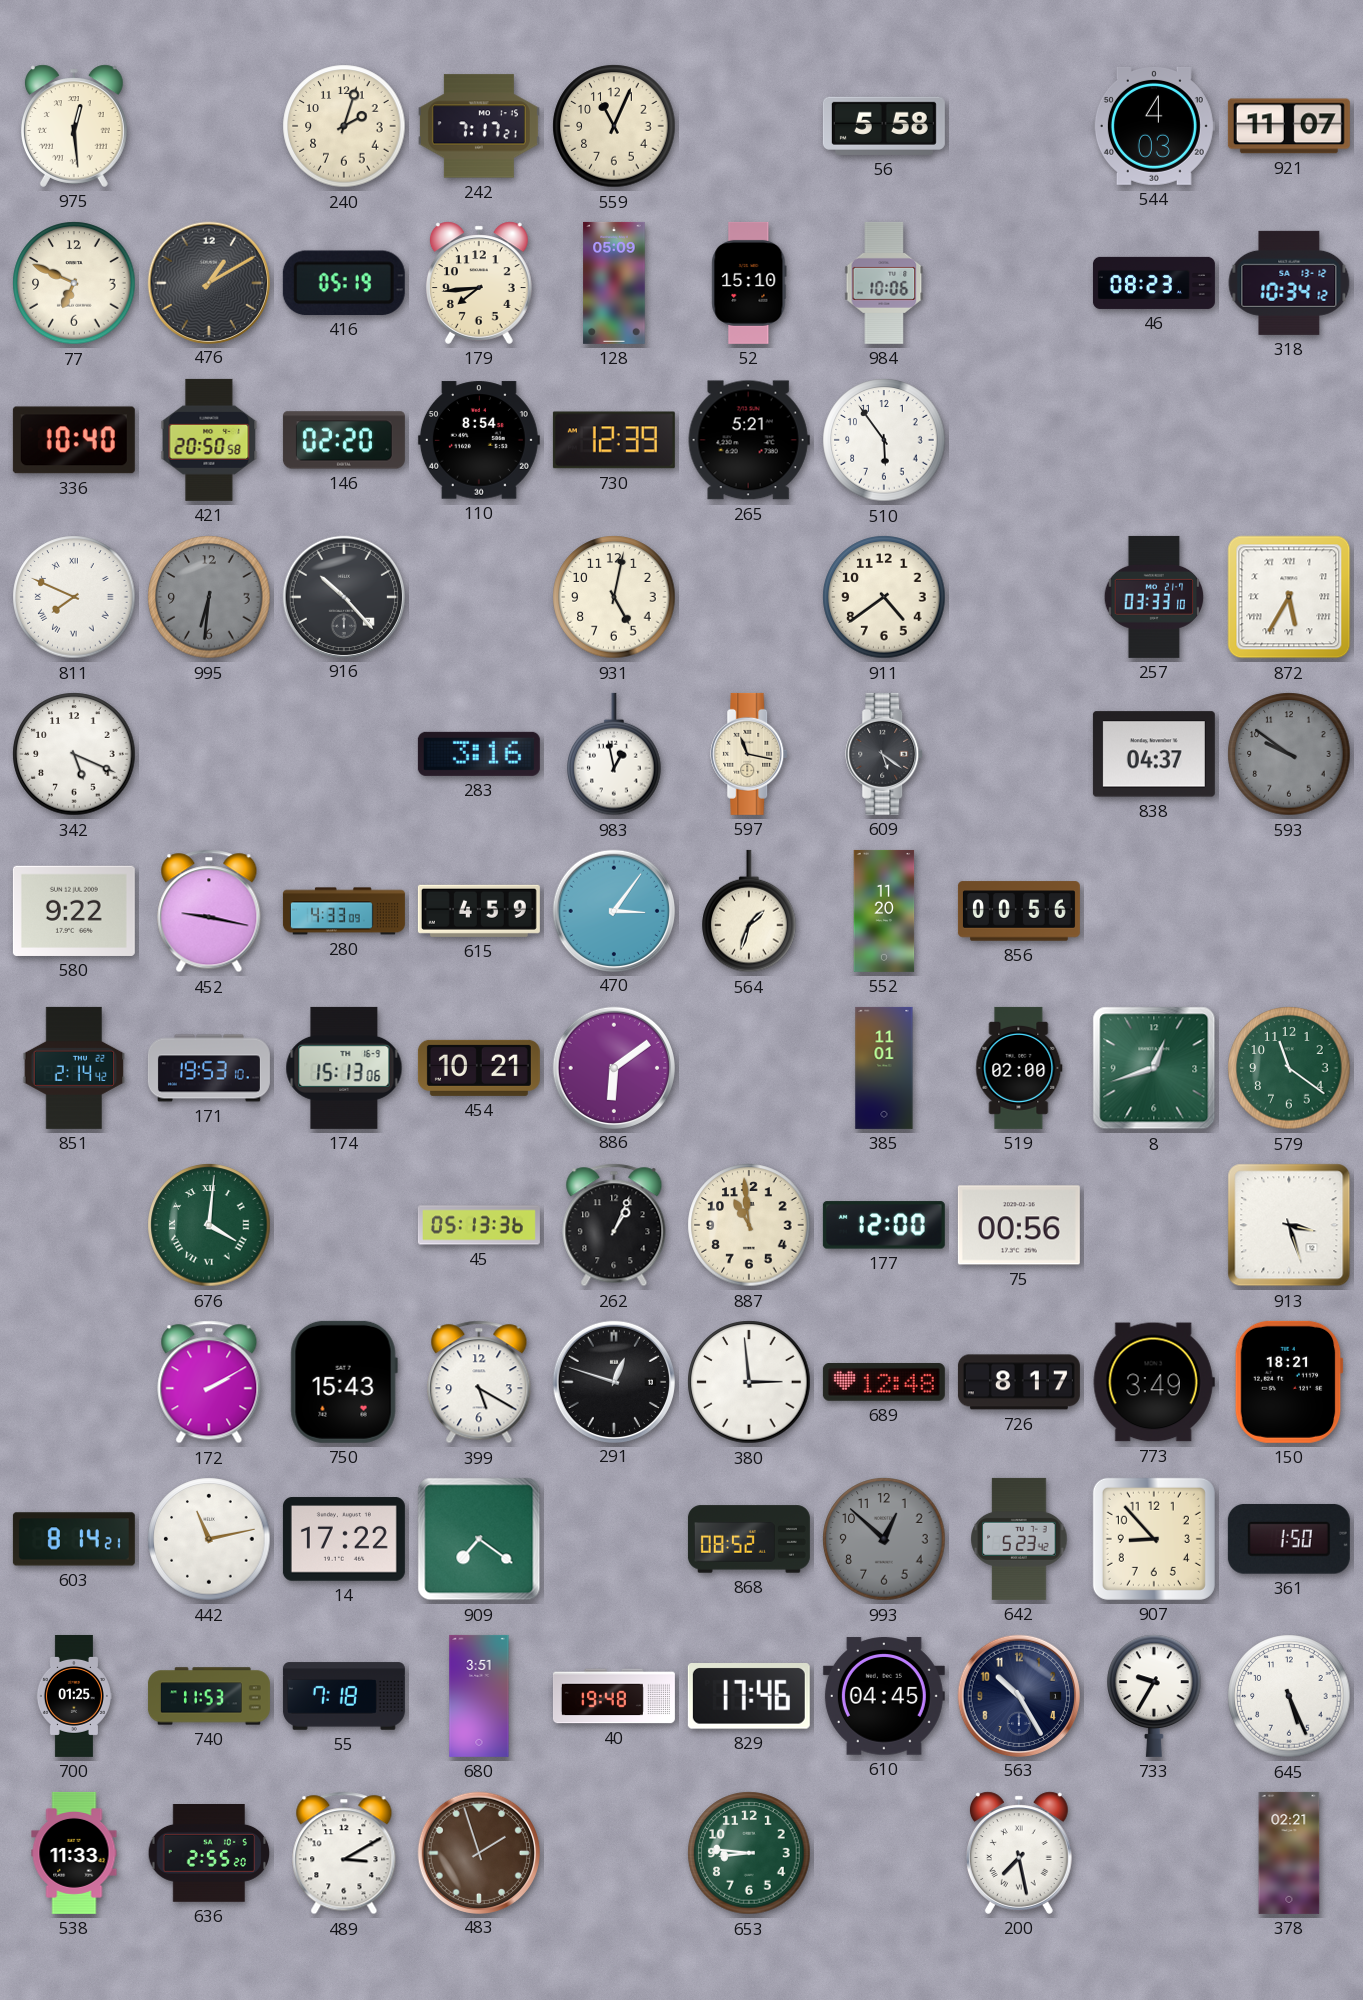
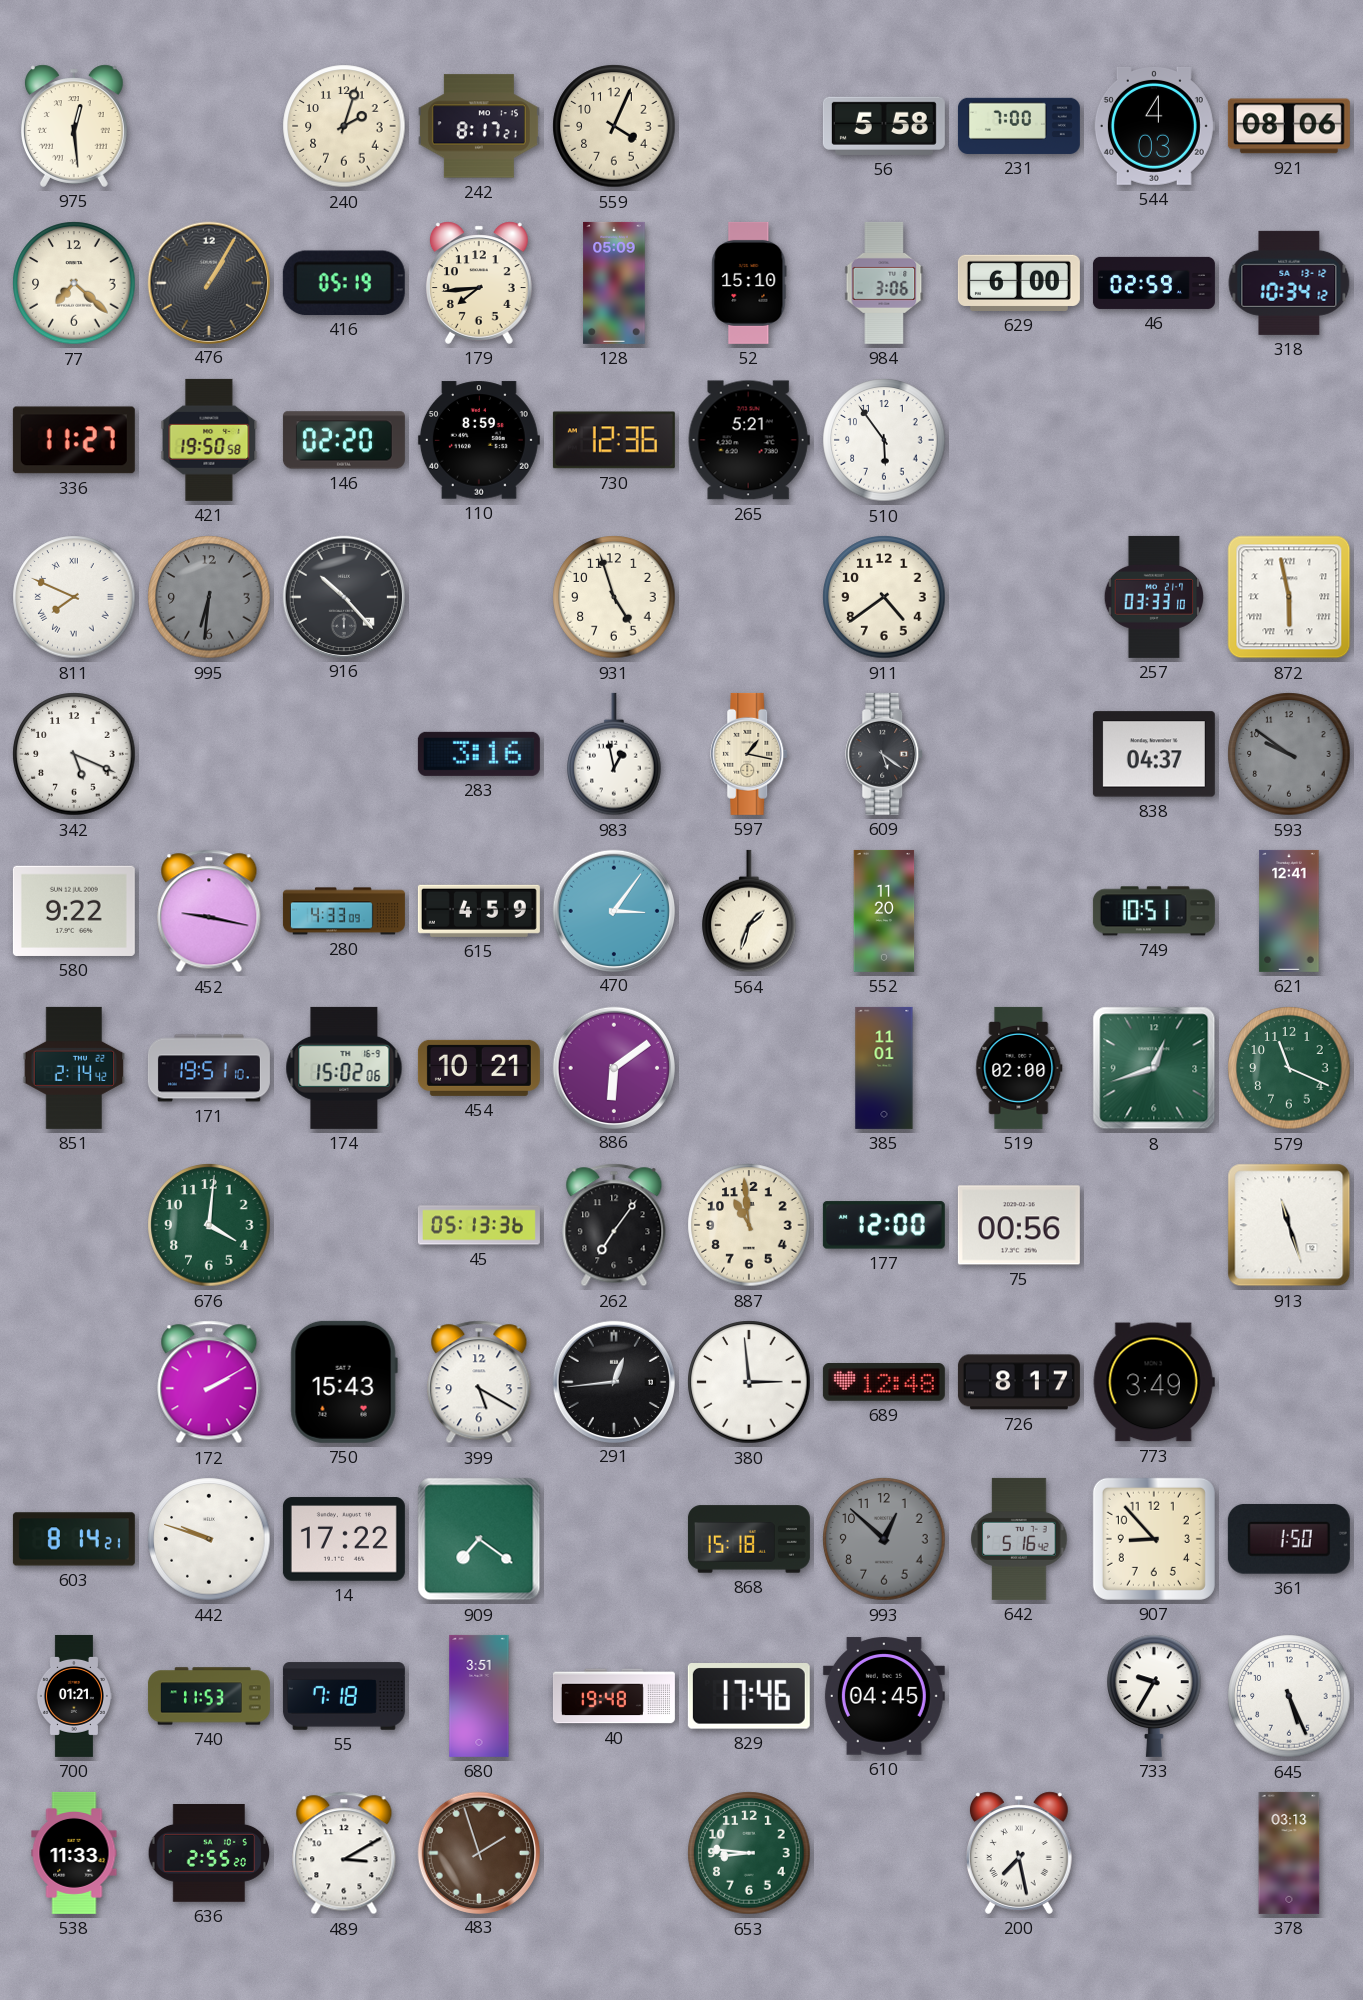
242: 7:17 -> 8:17
559: 11:04 -> 4:04
231: none -> 7:00
921: 11:07 -> 08:06
77: 6:49 -> 7:22
476: 1:10 -> 1:05
984: 10:06 -> 3:06
629: none -> 6:00
46: 08:23 -> 02:59
336: 10:40 -> 11:27
421: 20:50 -> 19:50
110: 8:54 -> 8:59
730: 12:39 -> 12:36
931: 5:02 -> 4:57
872: 5:35 -> 5:58
597: 11:17 -> 1:17
856: 00:56 -> none
749: none -> 10:51
621: none -> 12:41
171: 19:53 -> 19:51
174: 15:13 -> 15:02
579: 11:21 -> 11:19
676 numerals: Roman -> Arabic
262: 1:04 -> 7:06
913: 3:27 -> 11:27
291: 12:48 -> 12:44
150: 18:21 -> none
442: 11:13 -> 9:48
868: 08:52 -> 15:18
642: 5:23 -> 5:16
700: 01:25 -> 01:21
563: 10:25 -> none
378: 02:21 -> 03:13
